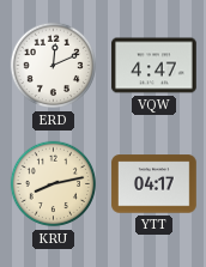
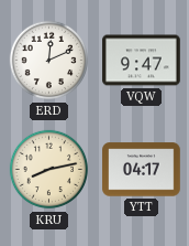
VQW: 4:47 -> 9:47
